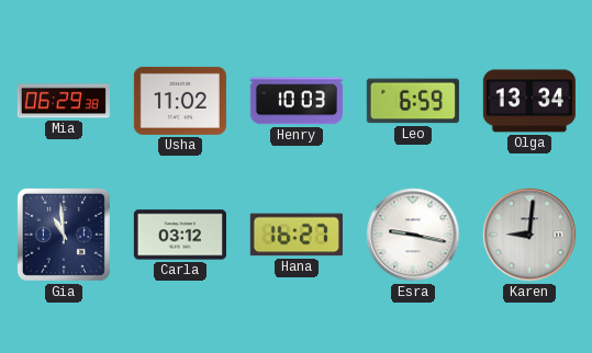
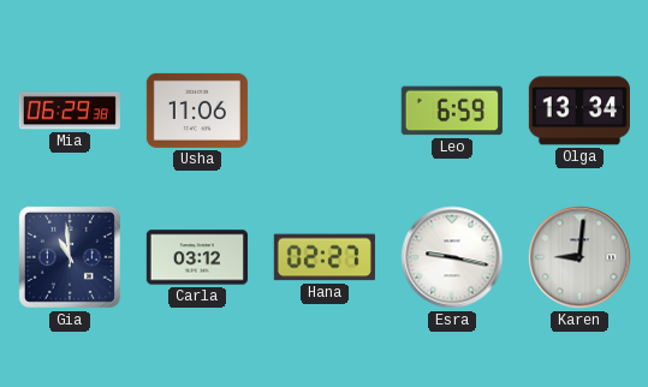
Usha: 11:02 -> 11:06
Henry: 10:03 -> none
Hana: 16:27 -> 02:27
